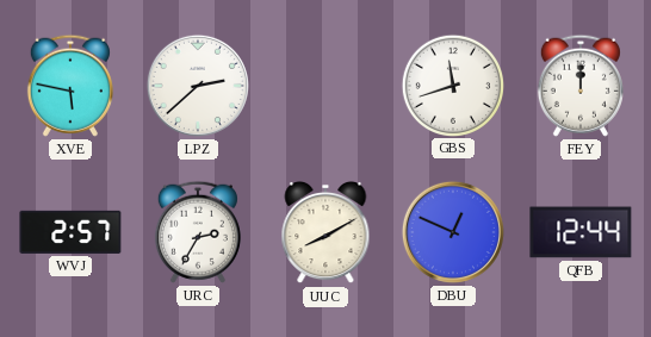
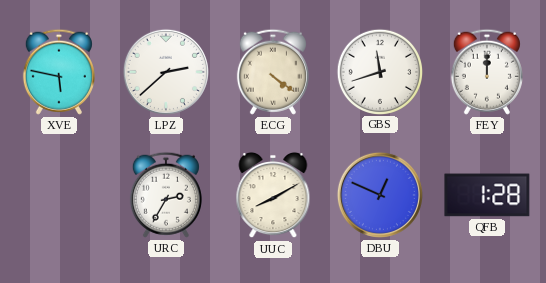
ECG: none -> 4:21
WVJ: 2:57 -> none
QFB: 12:44 -> 1:28
